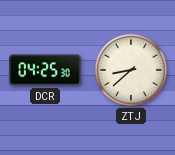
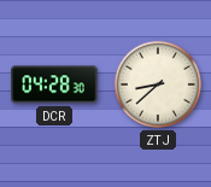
DCR: 04:25 -> 04:28
